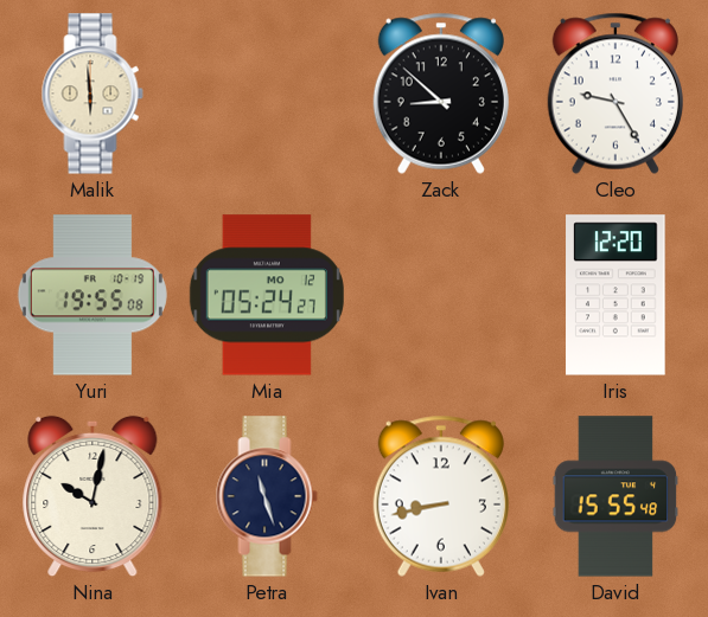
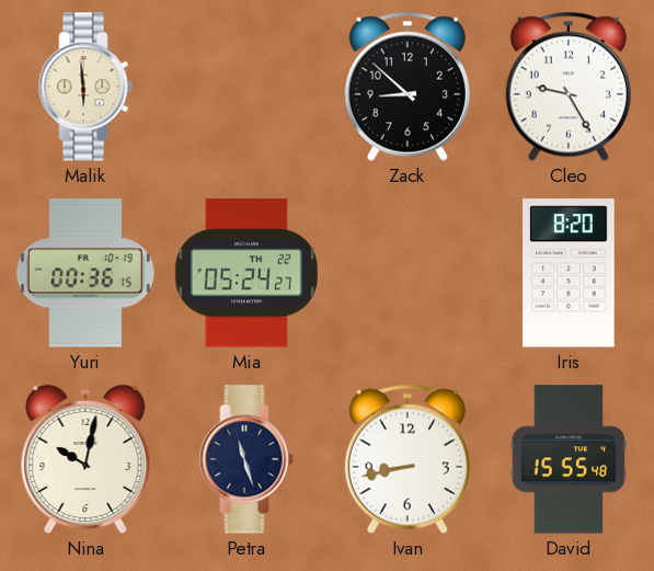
Yuri: 19:55 -> 00:36
Mia date: MO 12 -> TH 22
Iris: 12:20 -> 8:20
